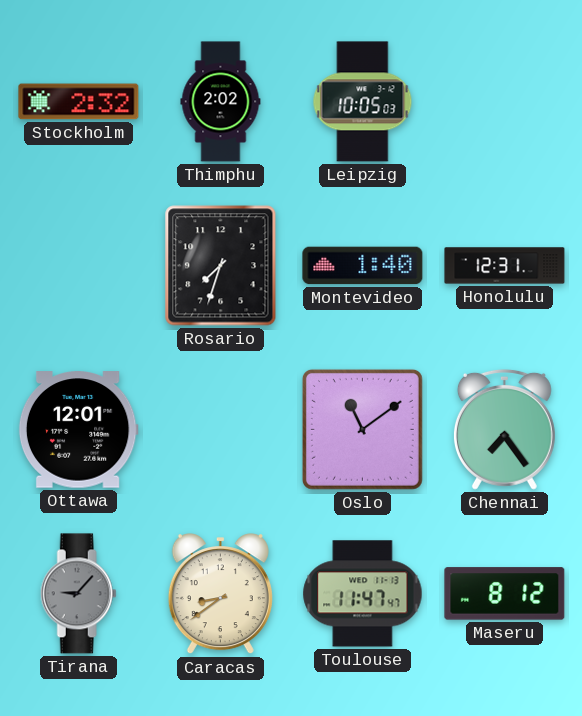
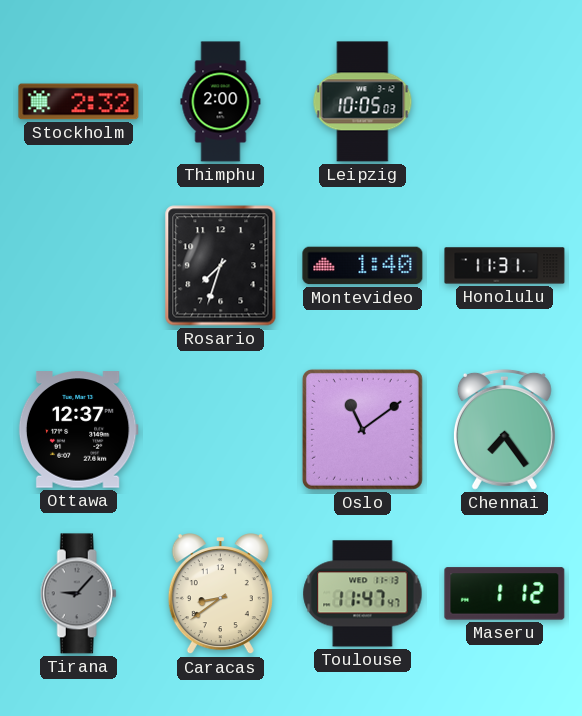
Thimphu: 2:02 -> 2:00
Honolulu: 12:31 -> 11:31
Ottawa: 12:01 -> 12:37
Maseru: 8:12 -> 1:12
